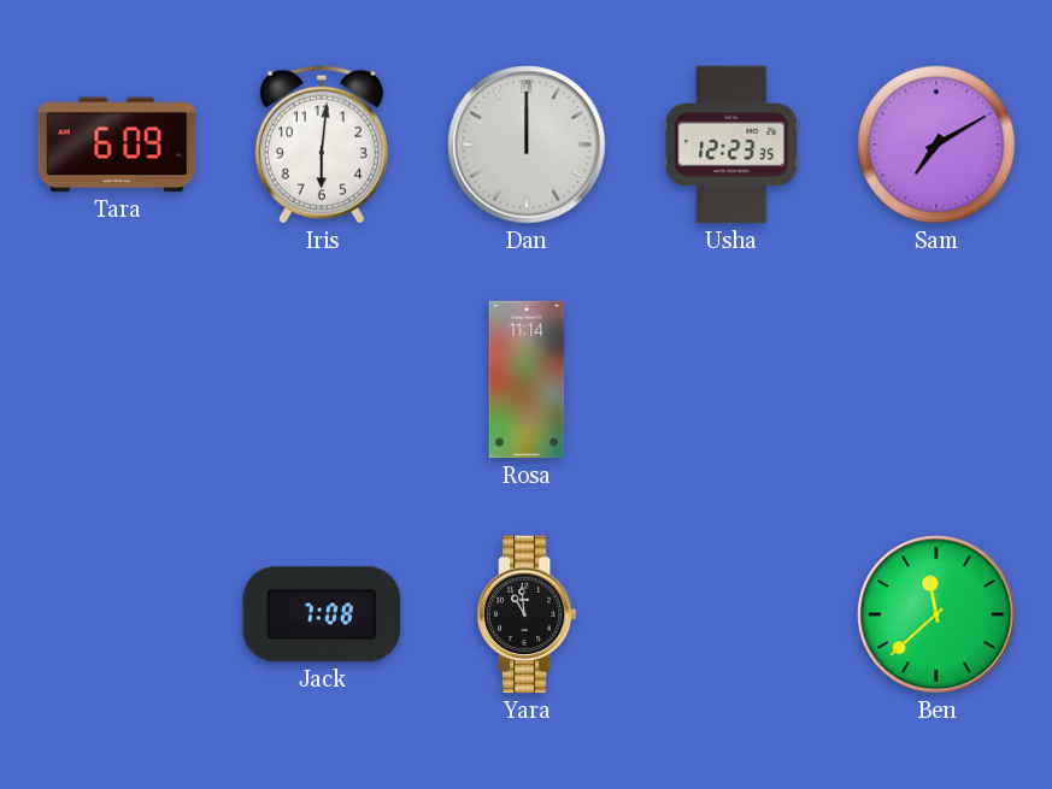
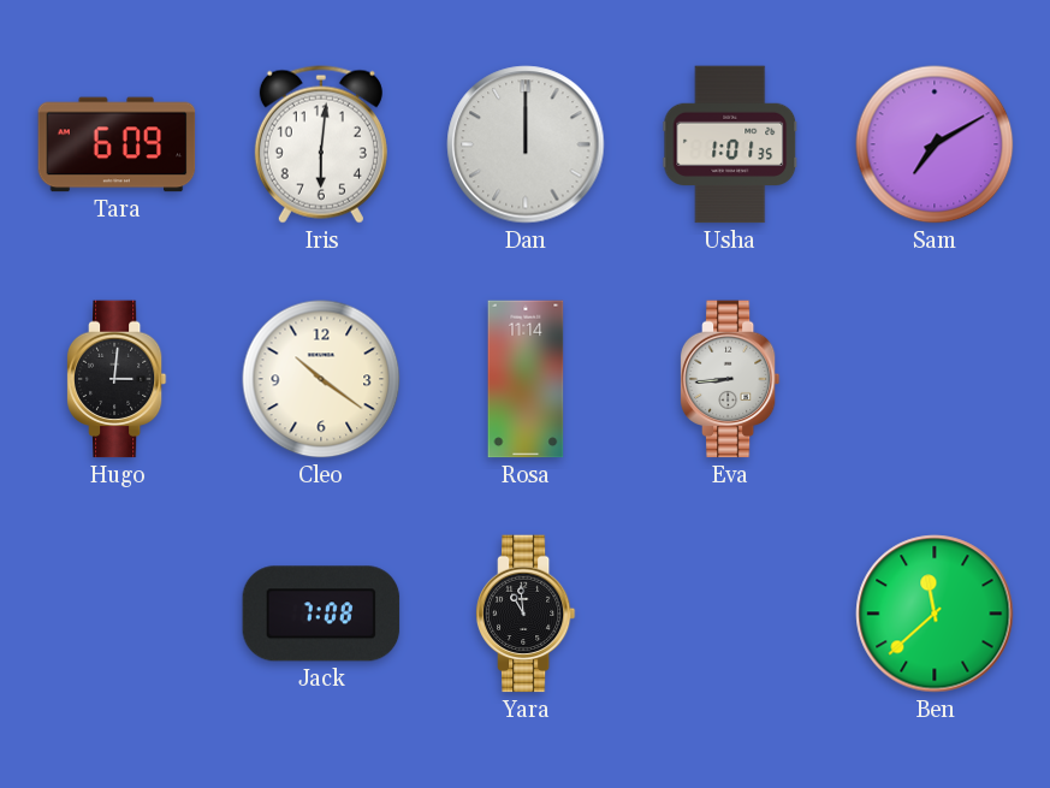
Usha: 12:23 -> 1:01
Hugo: none -> 3:01
Cleo: none -> 10:21
Eva: none -> 8:44
